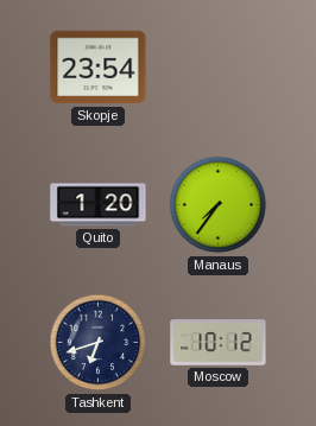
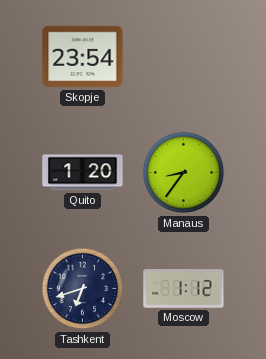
Manaus: 7:36 -> 8:36
Moscow: 10:12 -> 1:12
